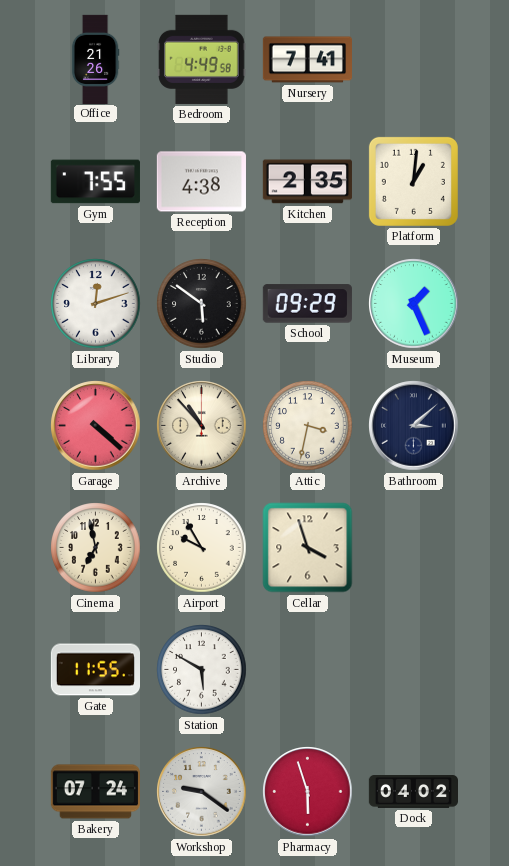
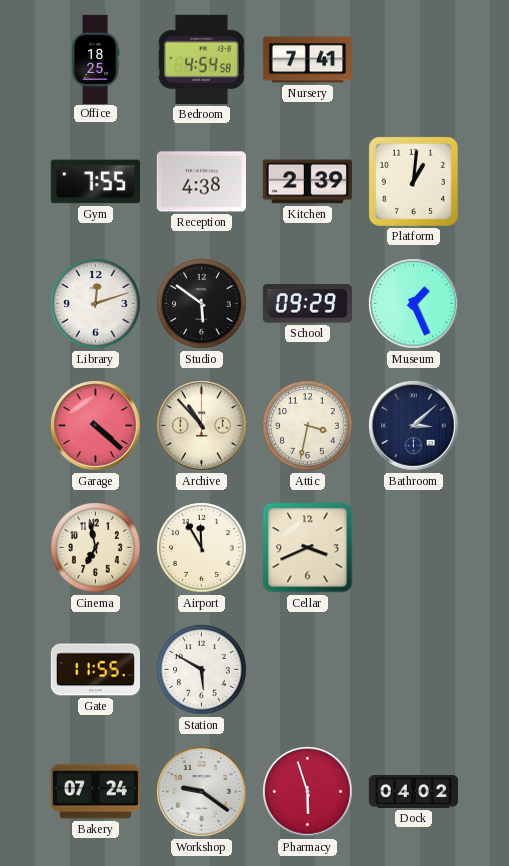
Office: 21:26 -> 18:25
Bedroom: 4:49 -> 4:54
Kitchen: 2:35 -> 2:39
Airport: 9:55 -> 11:55
Cellar: 3:57 -> 3:41
